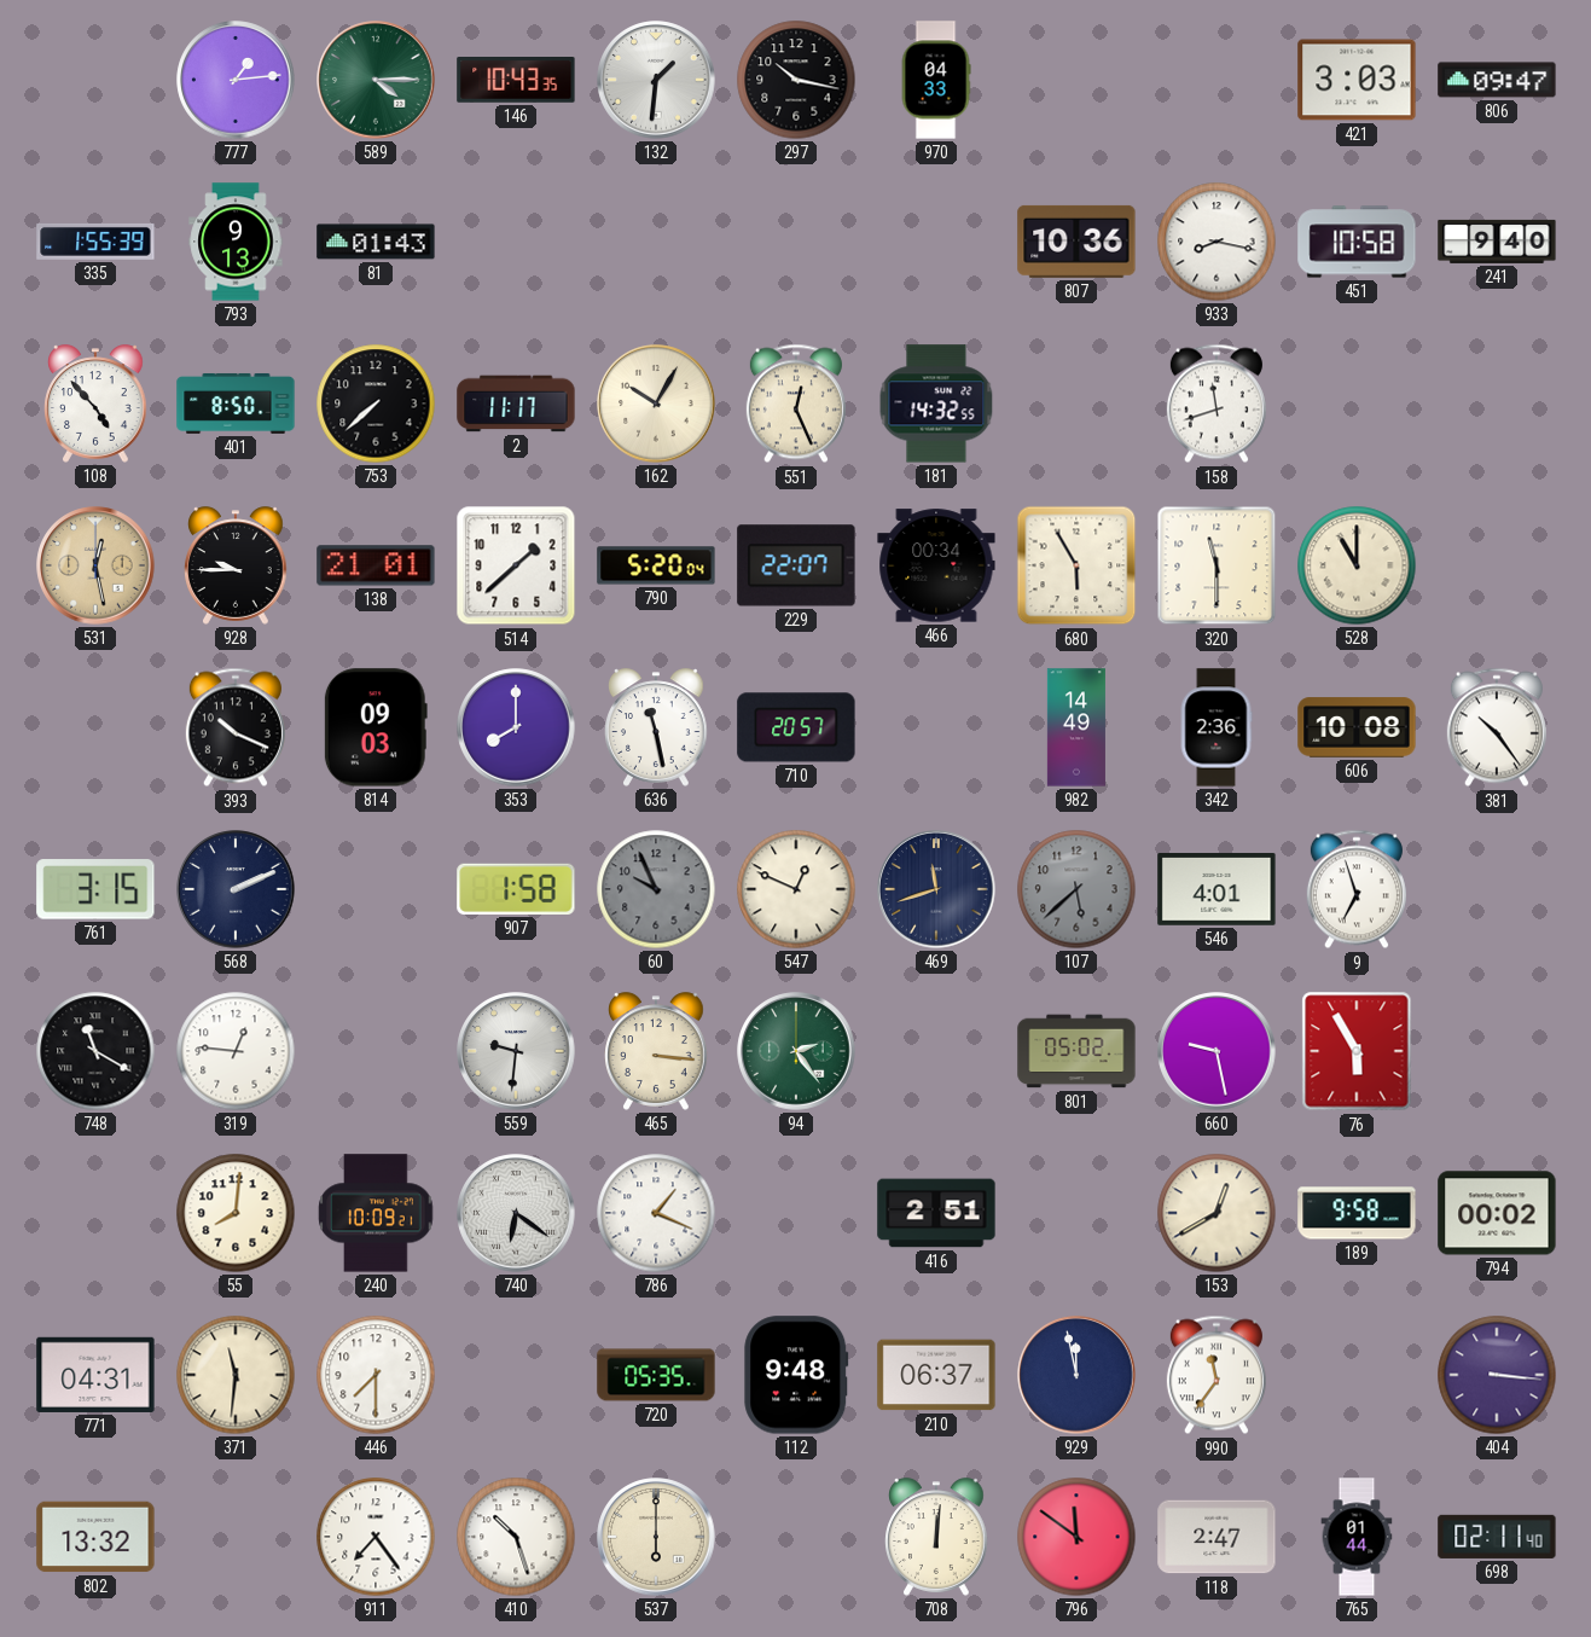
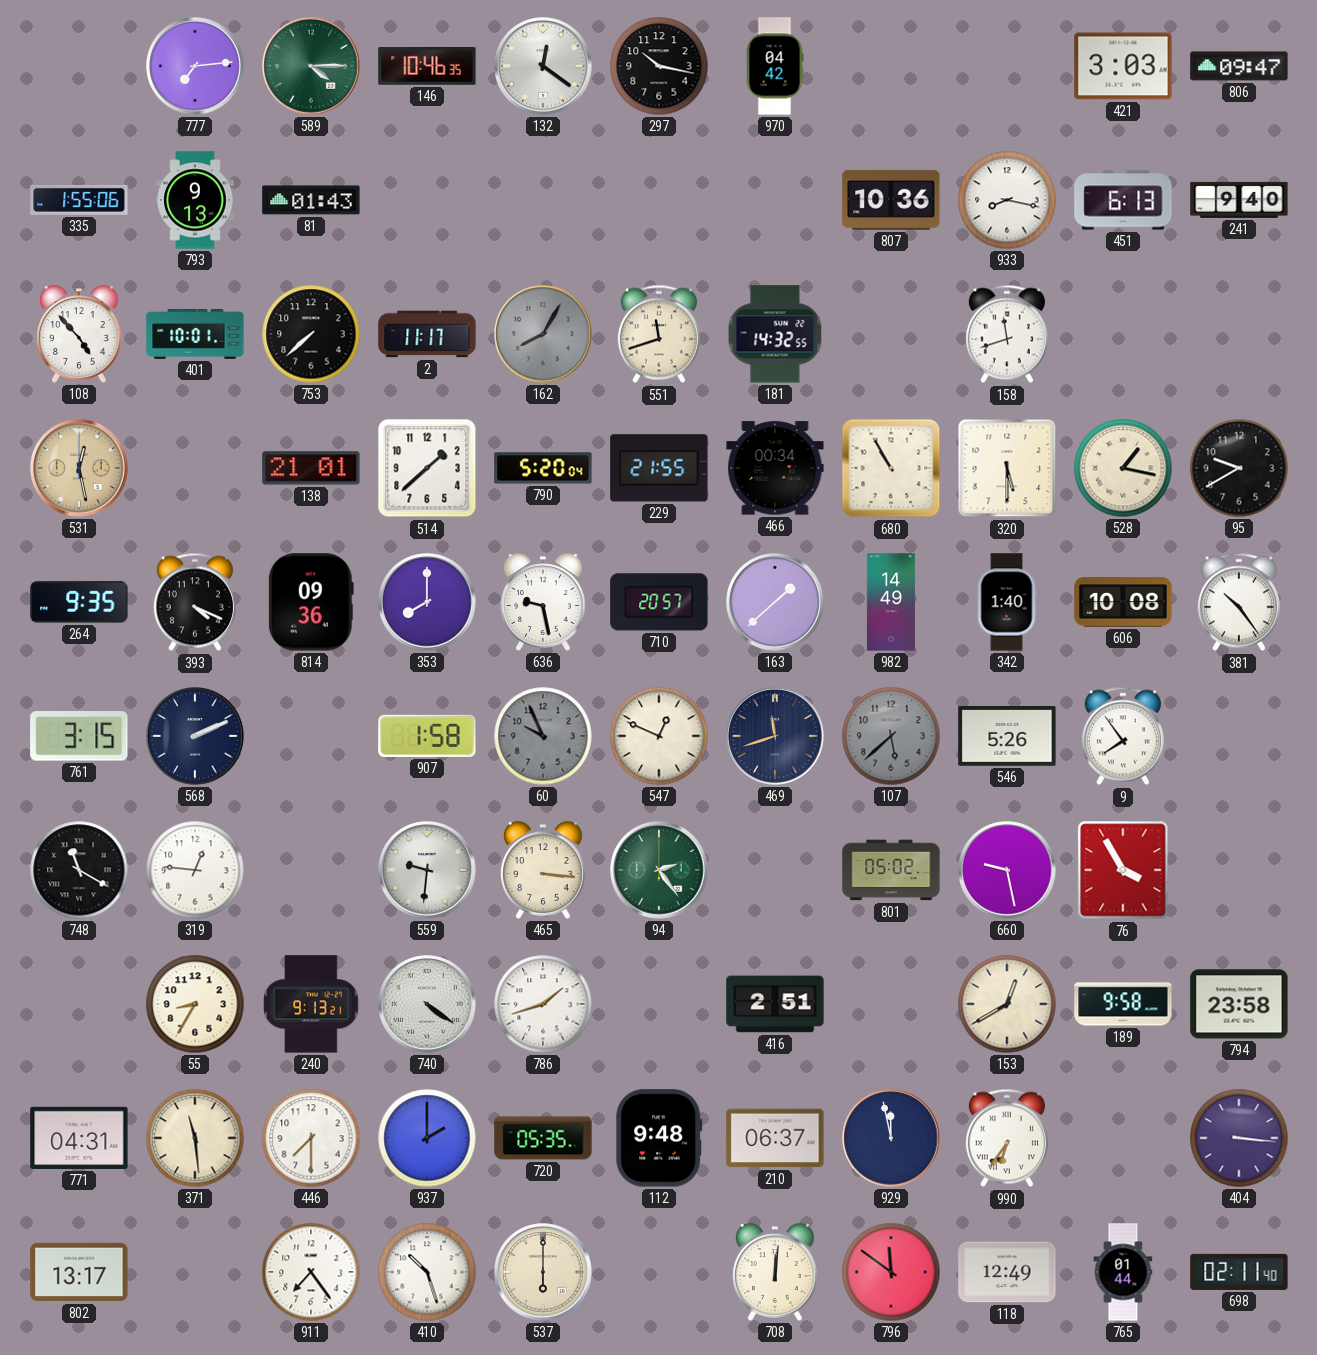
777: 1:14 -> 7:14
146: 10:43 -> 10:46
132: 1:31 -> 12:21
970: 04:33 -> 04:42
335: 1:55:39 -> 1:55:06
451: 10:58 -> 6:13
401: 8:50 -> 10:01
162: 10:05 -> 8:05
162 dial: cream -> grey
551: 12:26 -> 11:42
928: 9:45 -> none
229: 22:07 -> 21:55
680: 5:55 -> 10:55
320: 11:30 -> 5:30
528: 11:00 -> 1:17
95: none -> 9:40
264: none -> 9:35
393: 10:19 -> 4:19
814: 09:03 -> 09:36
636: 11:28 -> 9:28
163: none -> 1:38
342: 2:36 -> 1:40
546: 4:01 -> 5:26
9: 6:57 -> 7:54
76: 5:55 -> 3:55
55: 8:01 -> 8:35
240: 10:09 -> 9:13
740: 6:21 -> 4:21
786: 1:19 -> 1:42
794: 00:02 -> 23:58
371: 11:31 -> 11:29
937: none -> 2:00
990: 11:36 -> 6:36
802: 13:32 -> 13:17
118: 2:47 -> 12:49
